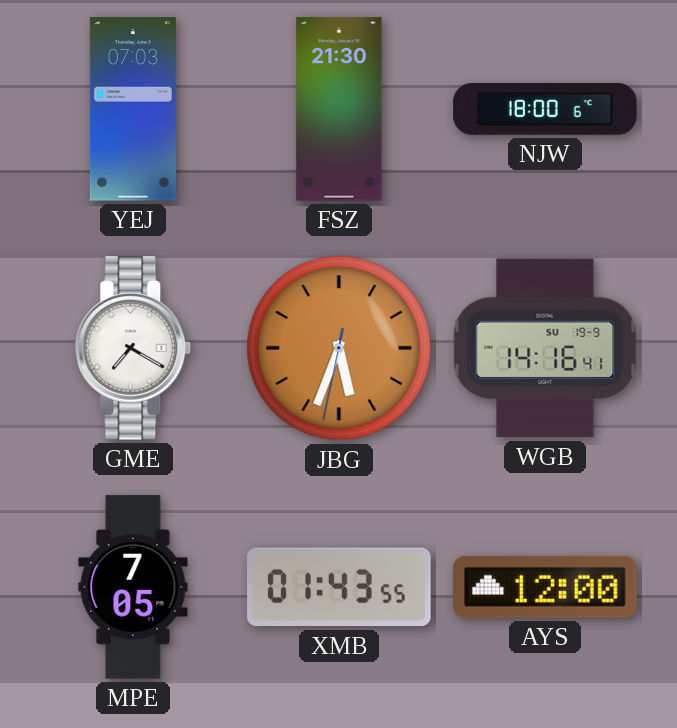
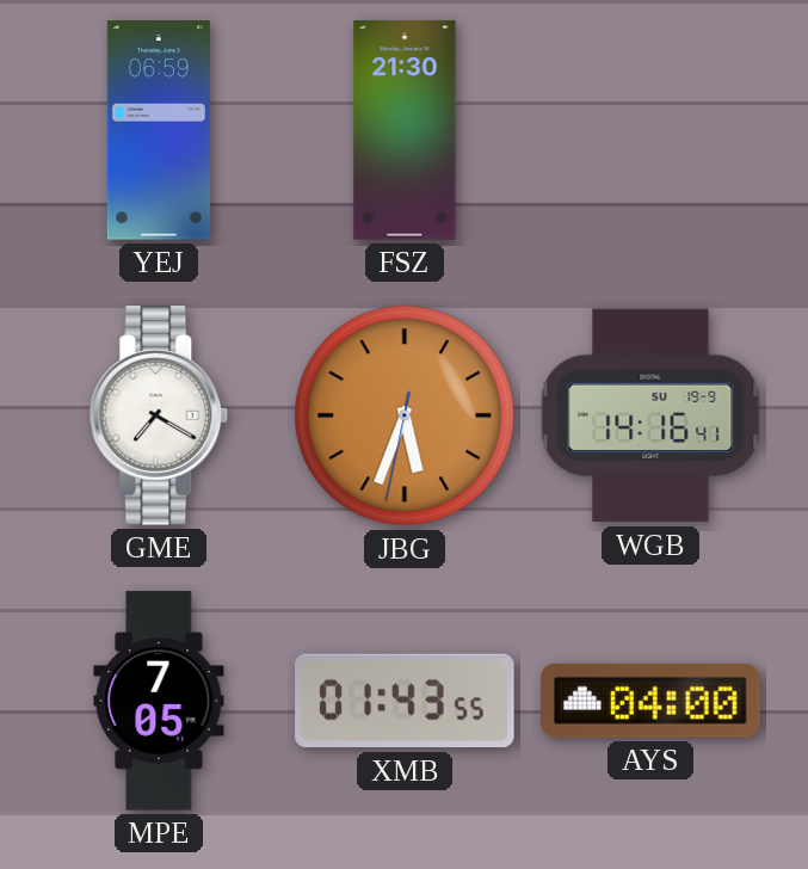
YEJ: 07:03 -> 06:59
NJW: 18:00 -> none
AYS: 12:00 -> 04:00
